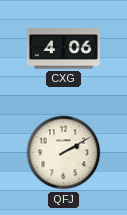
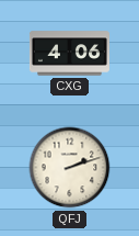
QFJ: 2:10 -> 2:12
